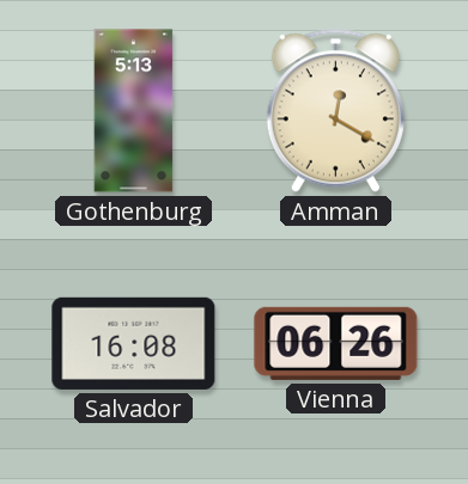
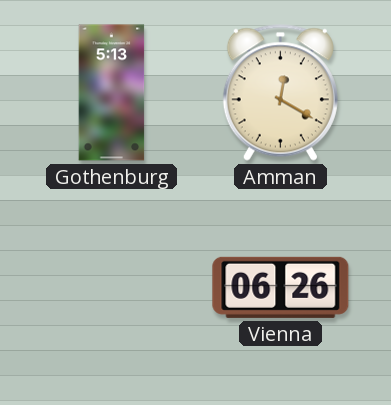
Salvador: 16:08 -> none
